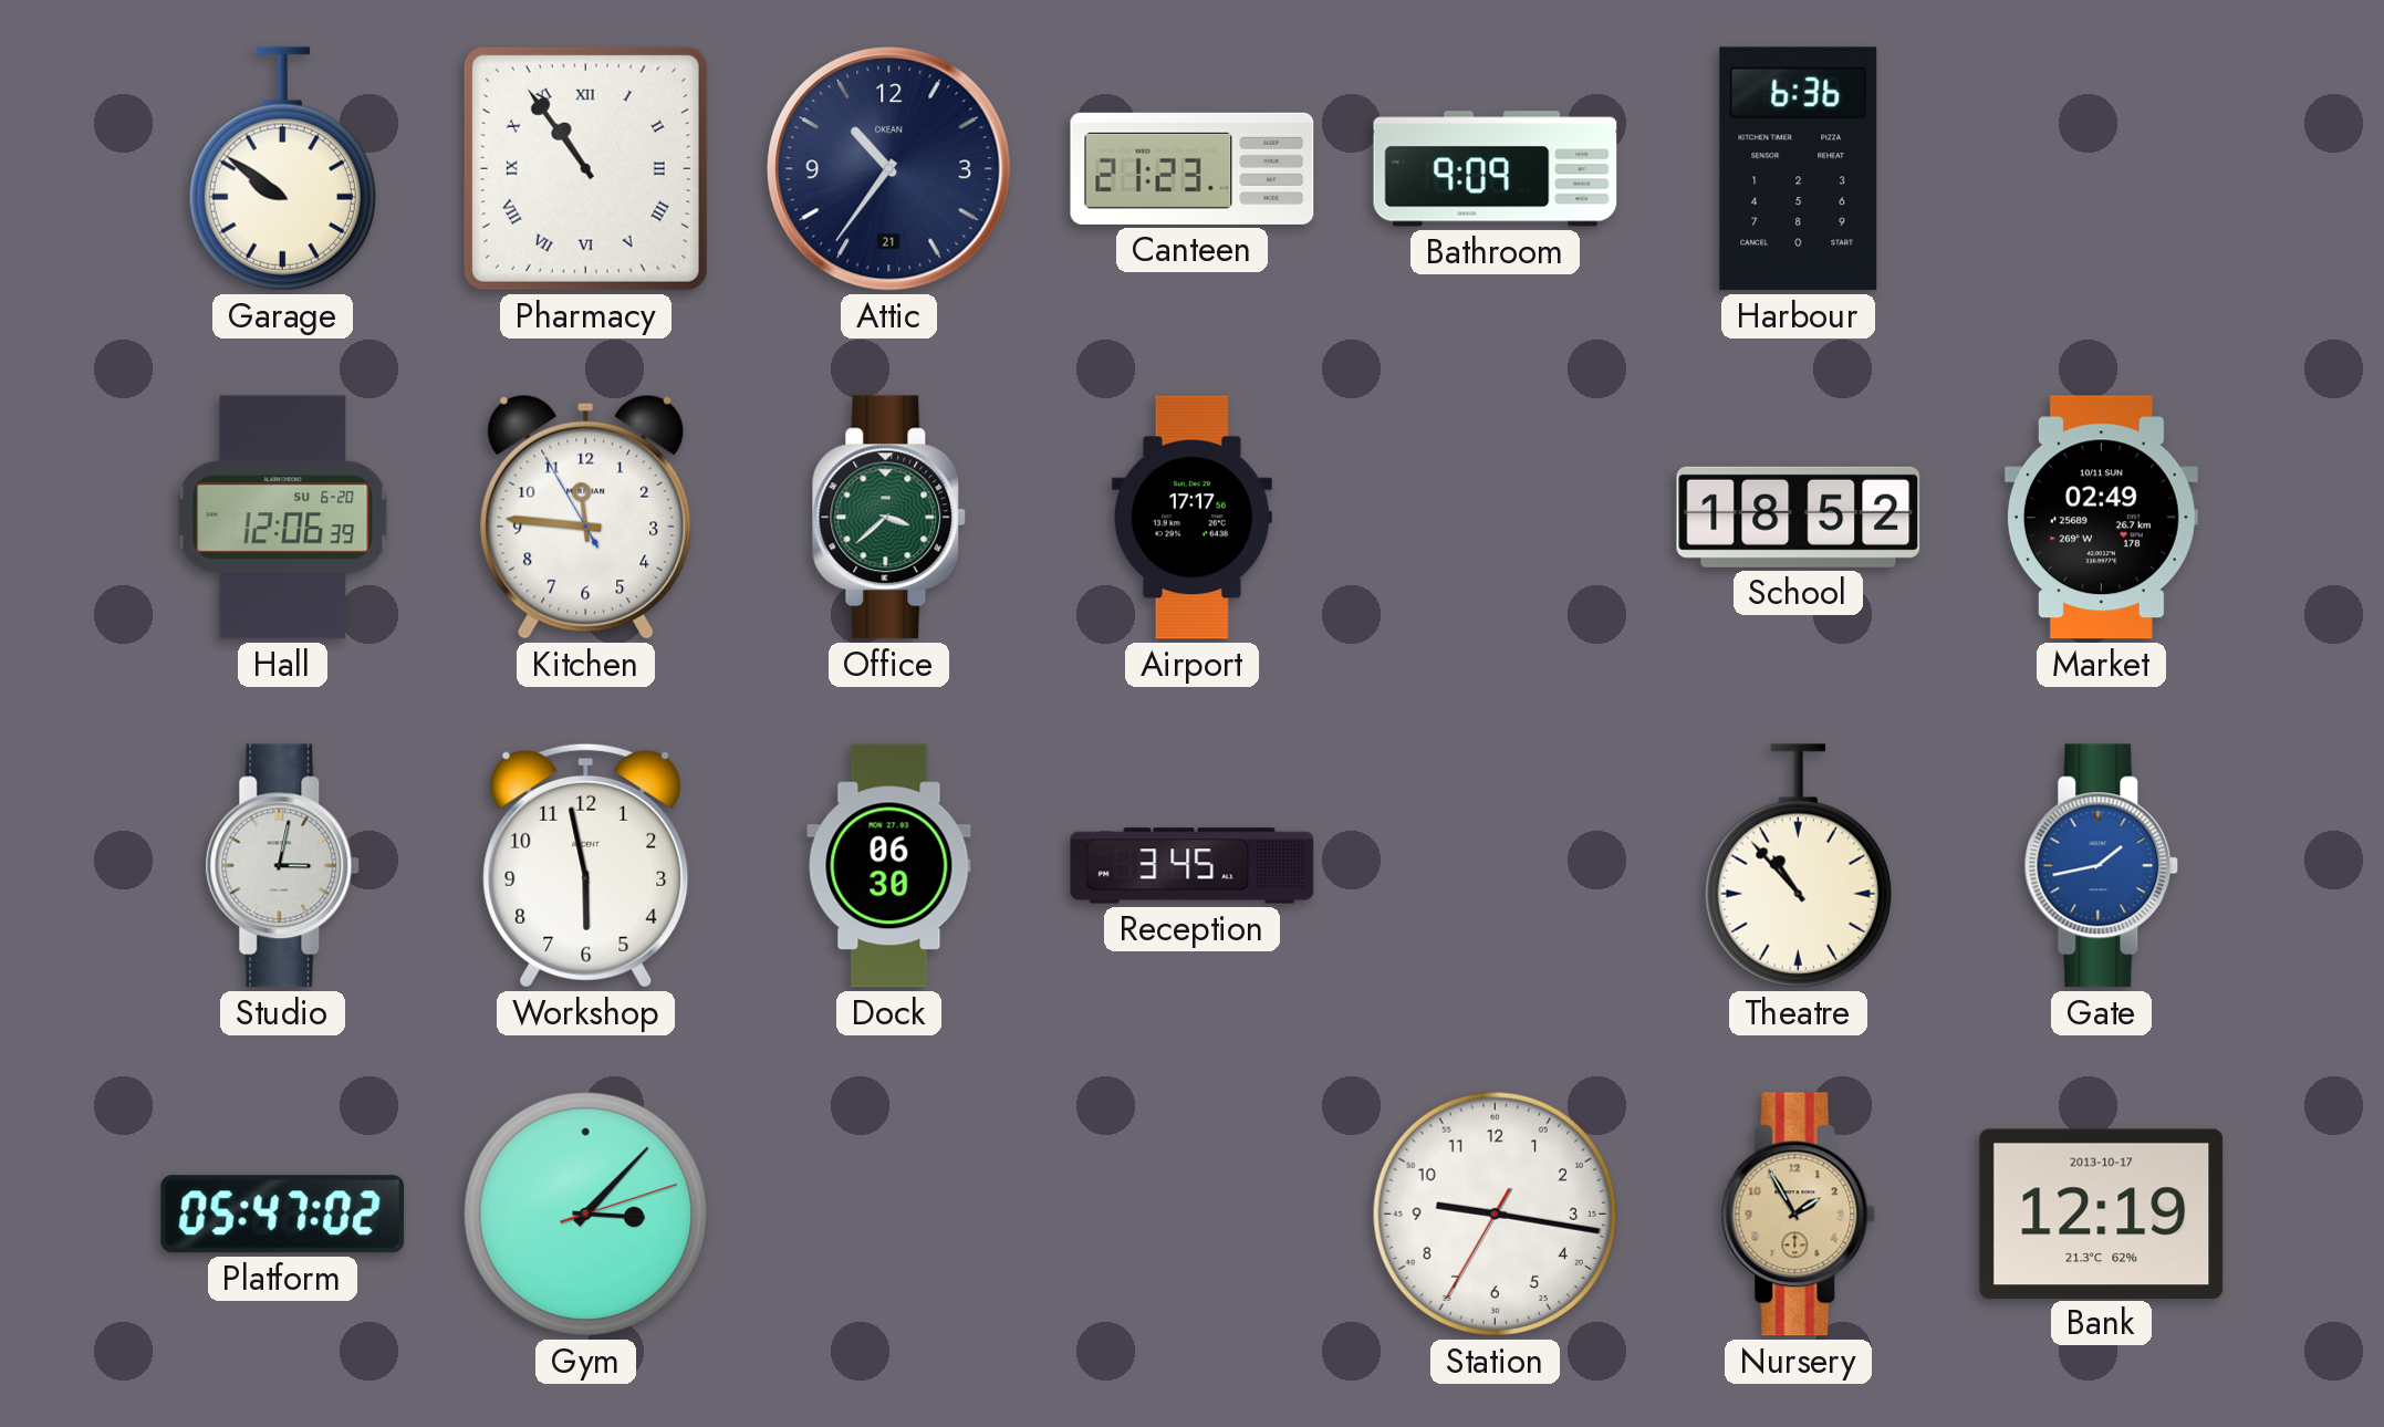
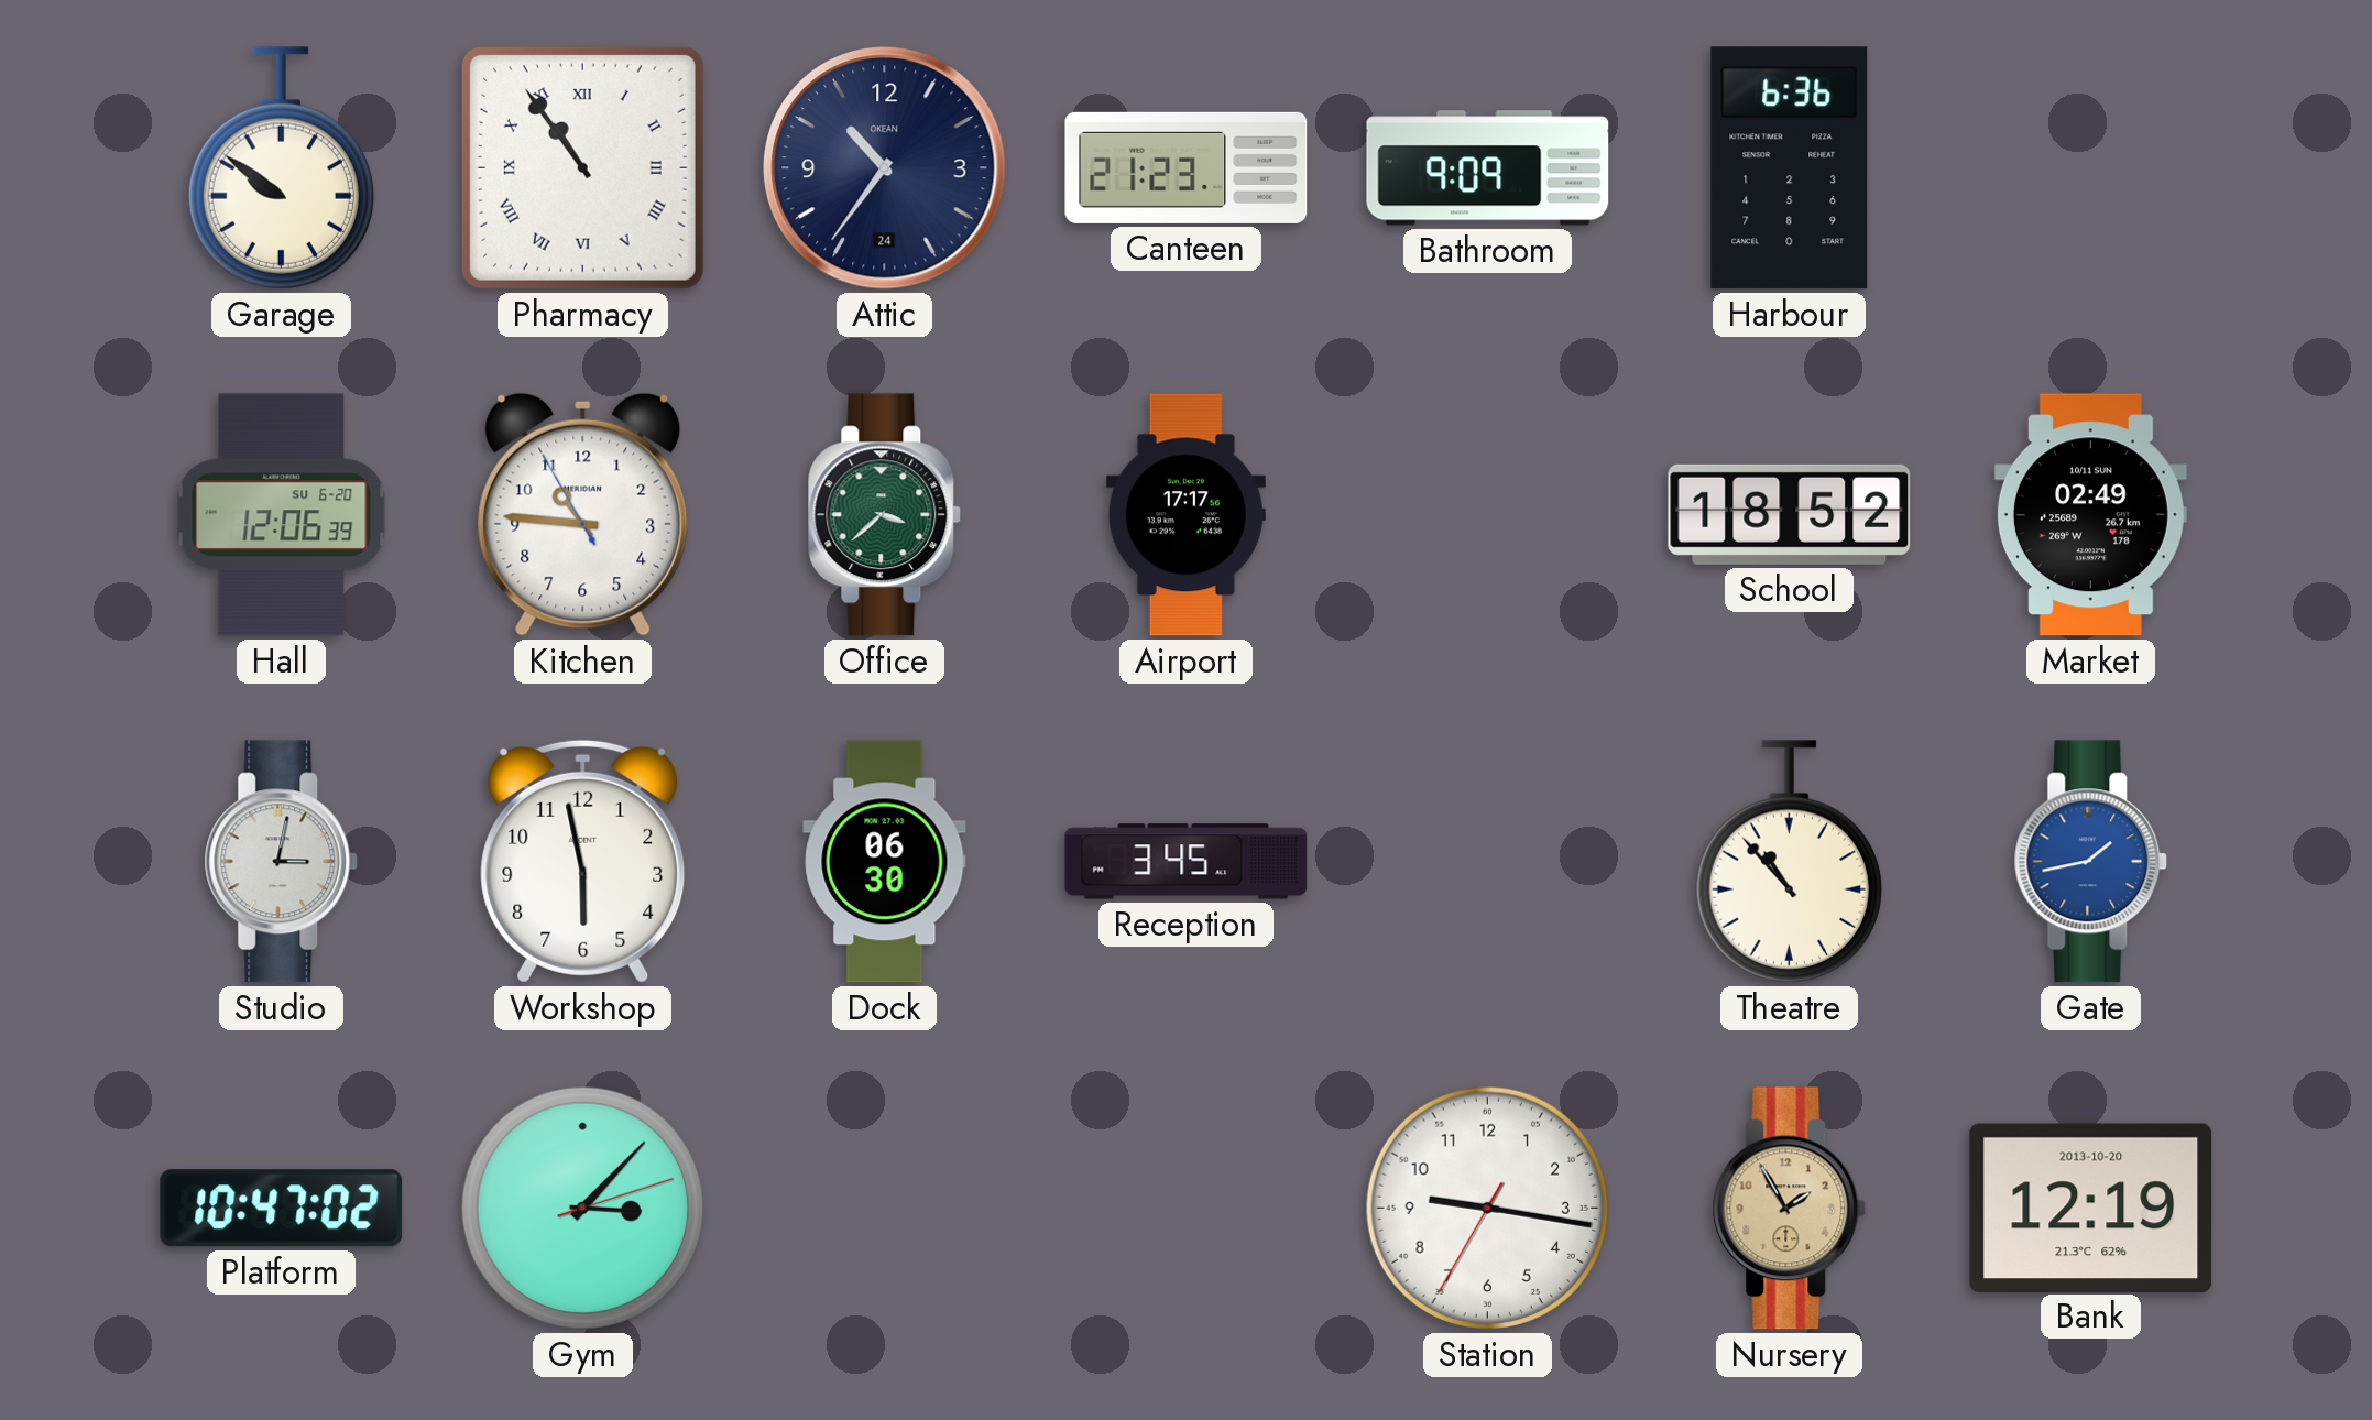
Attic date: 21 -> 24
Kitchen: 11:45 -> 10:45
Platform: 05:47 -> 10:47
Bank date: 2013-10-17 -> 2013-10-20
